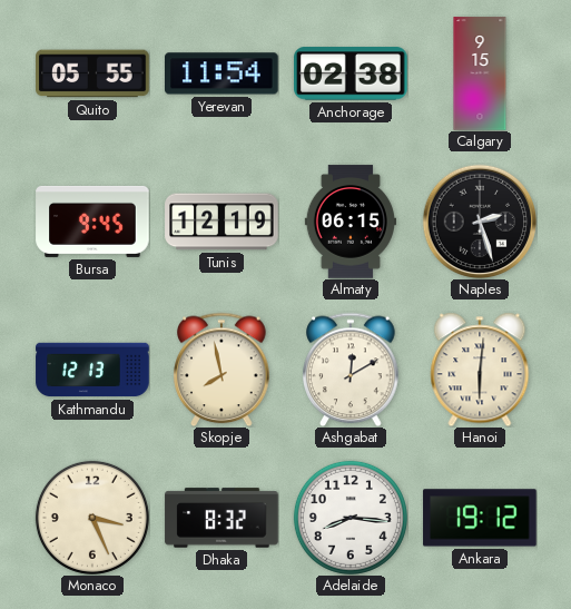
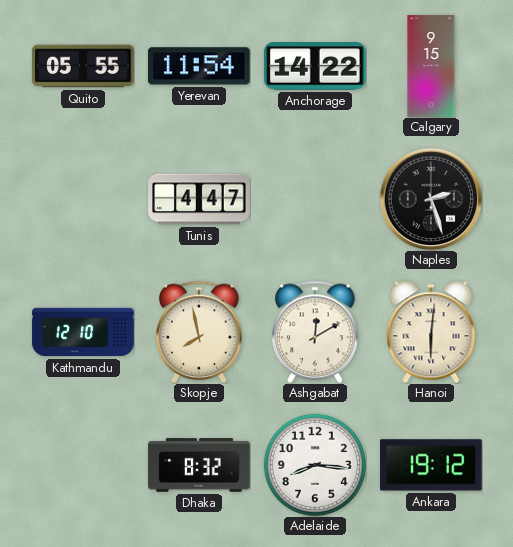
Anchorage: 02:38 -> 14:22
Bursa: 9:45 -> none
Tunis: 12:19 -> 4:47
Almaty: 06:15 -> none
Kathmandu: 12:13 -> 12:10
Monaco: 3:26 -> none
